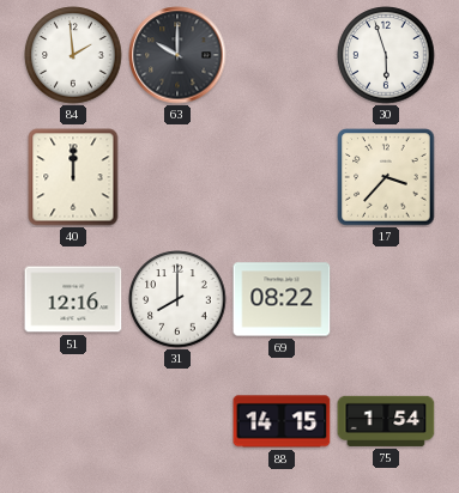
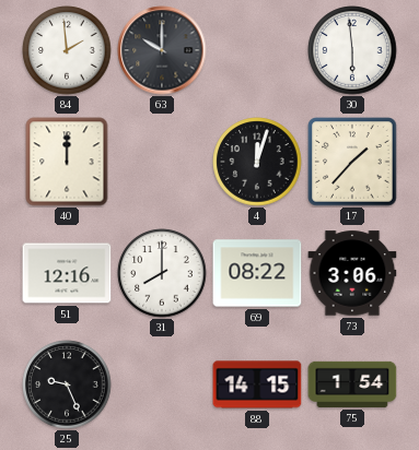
30: 5:57 -> 5:59
4: none -> 12:03
17: 3:37 -> 1:37
73: none -> 3:06
25: none -> 9:26
